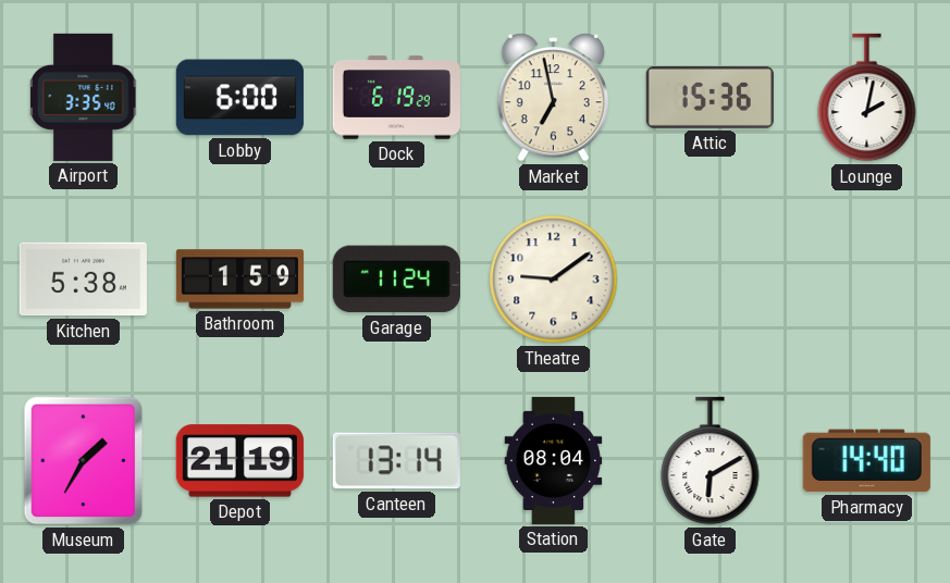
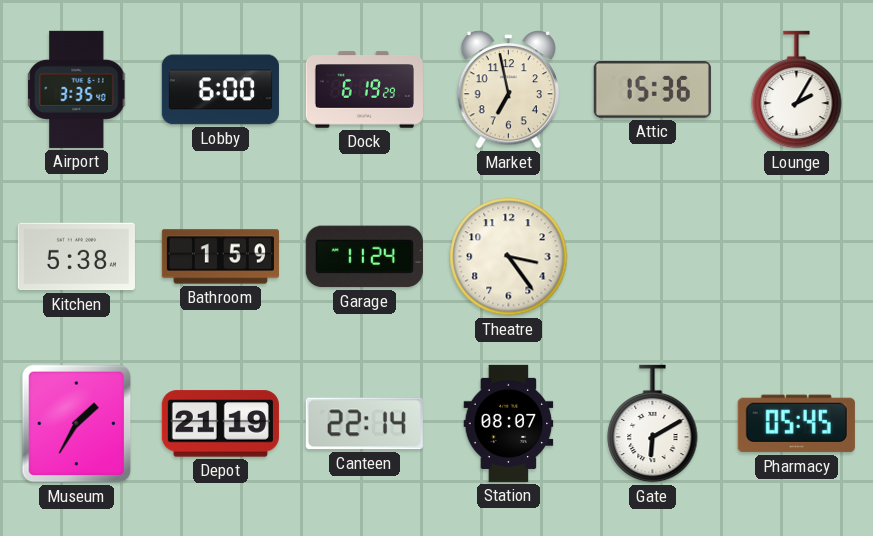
Lounge: 2:02 -> 2:05
Theatre: 9:09 -> 3:24
Canteen: 13:14 -> 22:14
Station: 08:04 -> 08:07
Pharmacy: 14:40 -> 05:45
